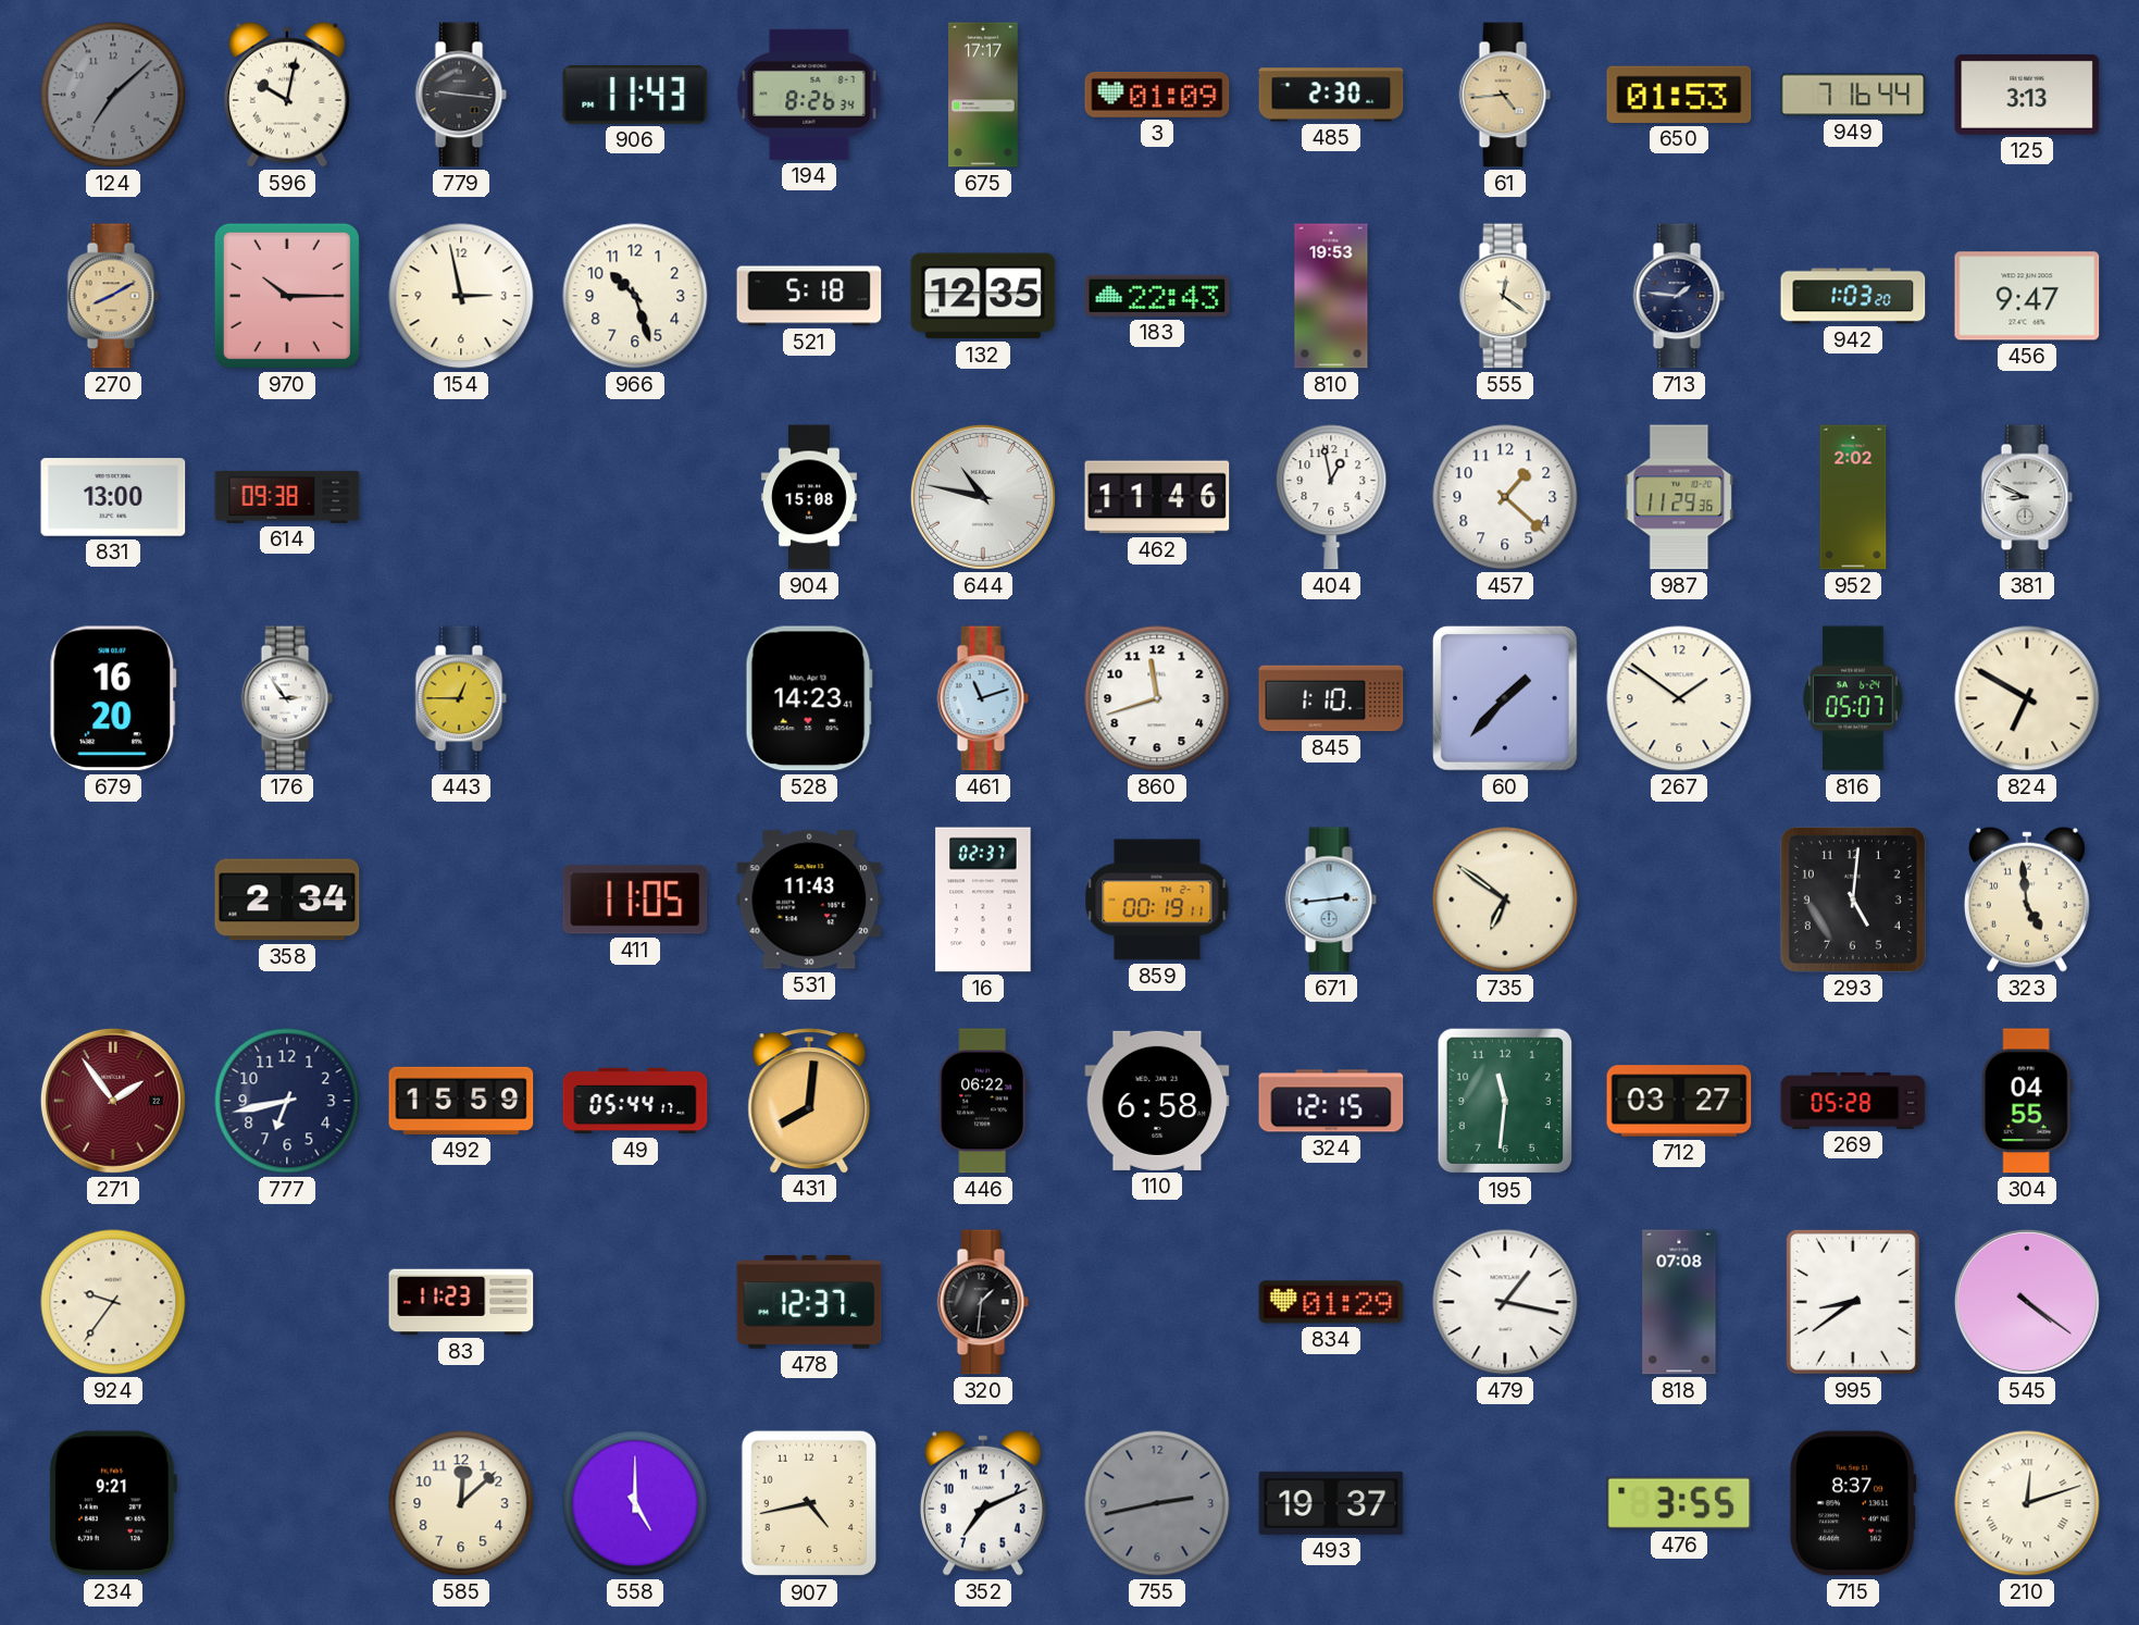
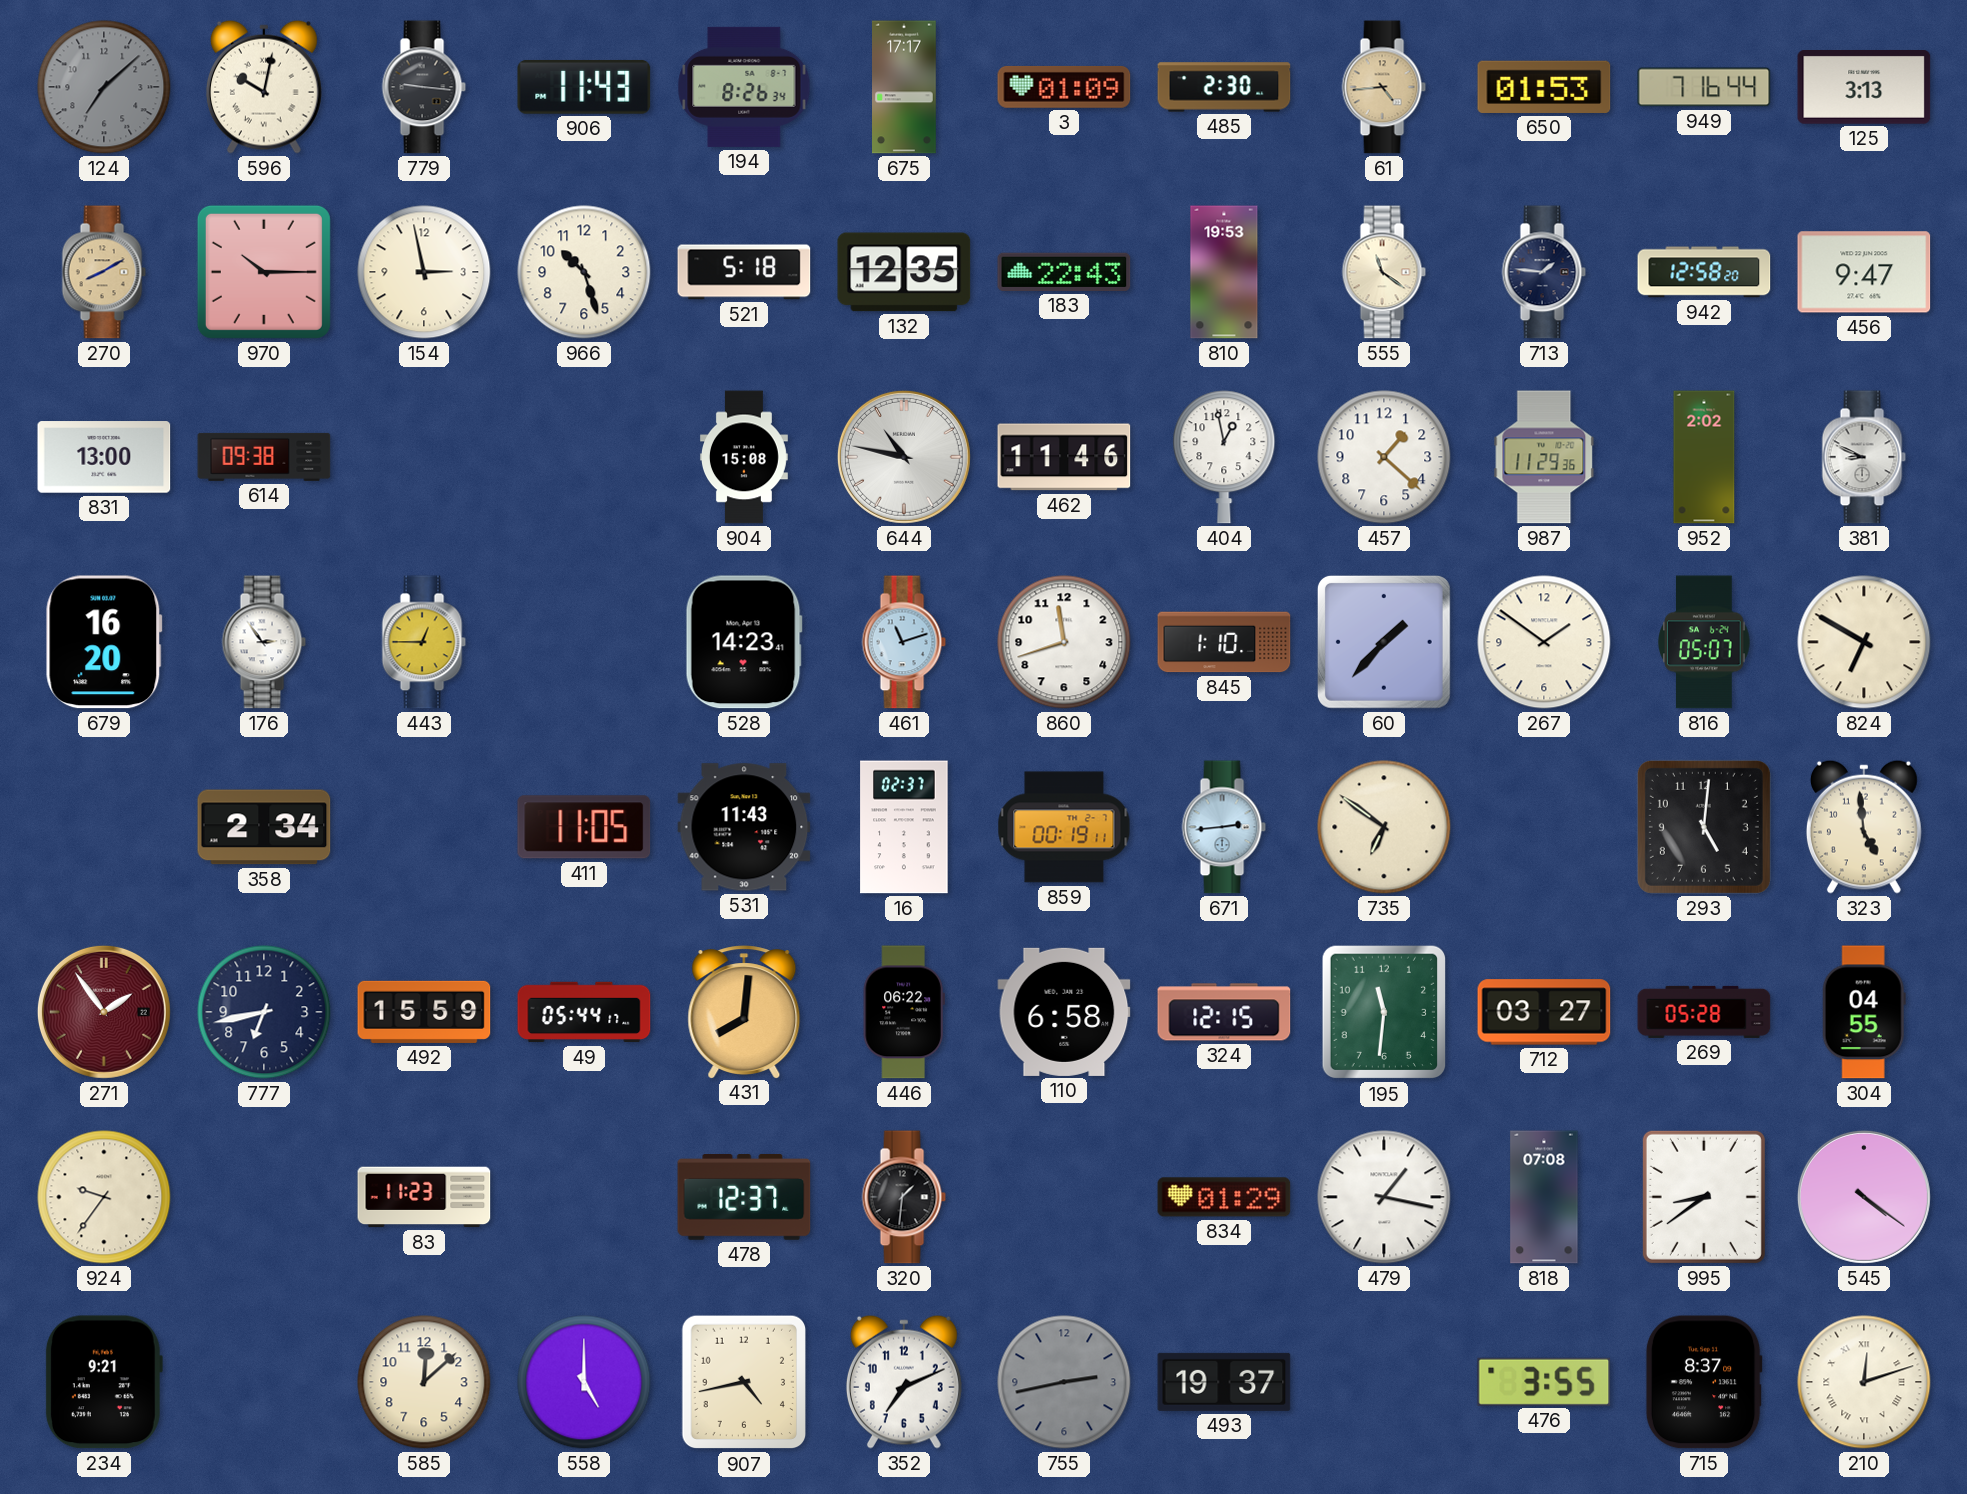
555: 12:21 -> 11:21
942: 1:03 -> 12:58
